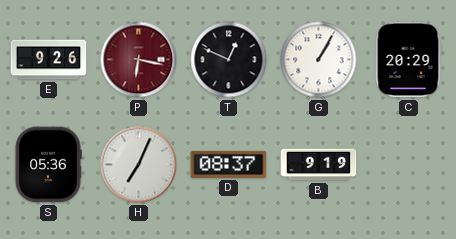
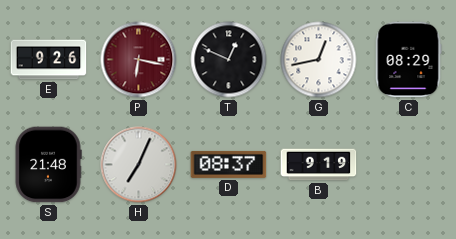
G: 1:05 -> 12:43
C: 20:29 -> 08:29
S: 05:36 -> 21:48
